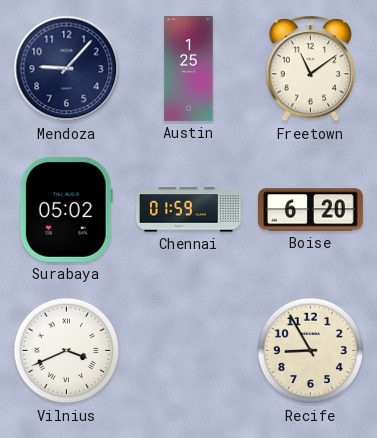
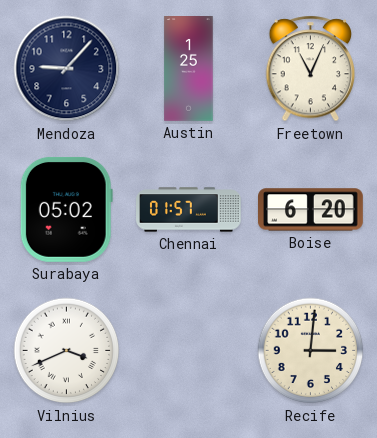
Freetown: 11:09 -> 11:04
Chennai: 01:59 -> 01:57
Recife: 8:55 -> 3:01
